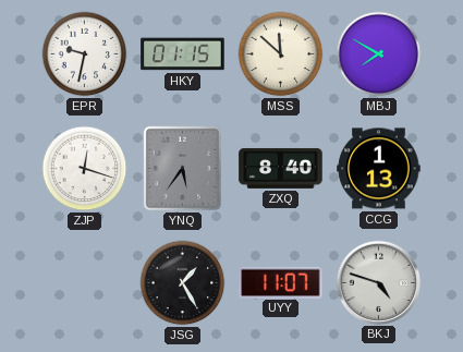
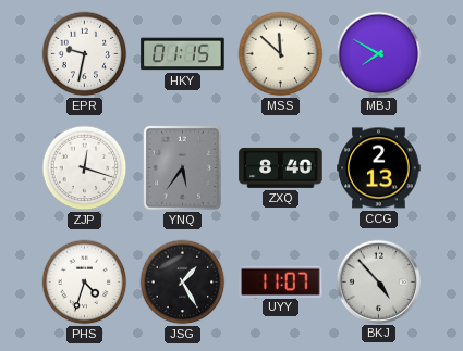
CCG: 1:13 -> 2:13
PHS: none -> 4:33
BKJ: 4:48 -> 4:53
